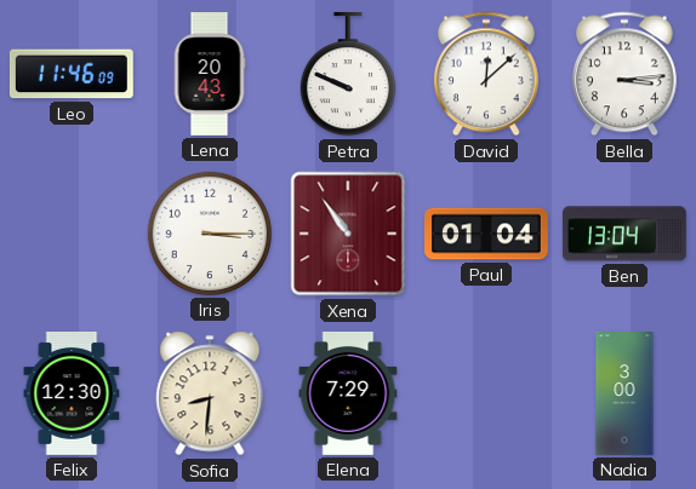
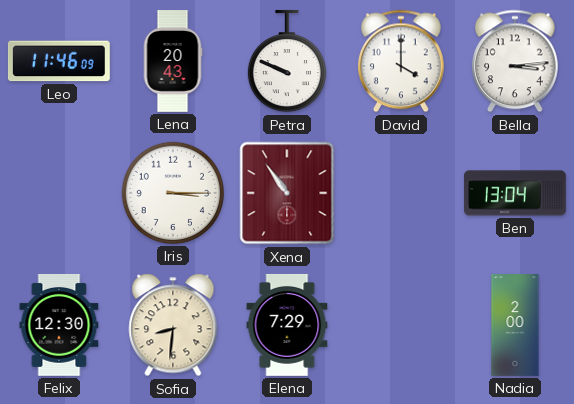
David: 12:08 -> 4:00
Paul: 01:04 -> none
Nadia: 3:00 -> 2:00
